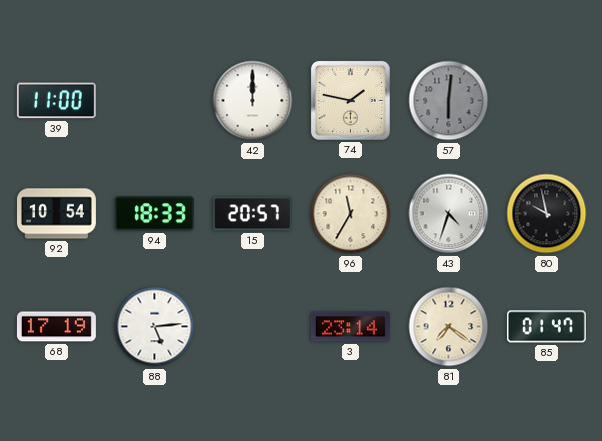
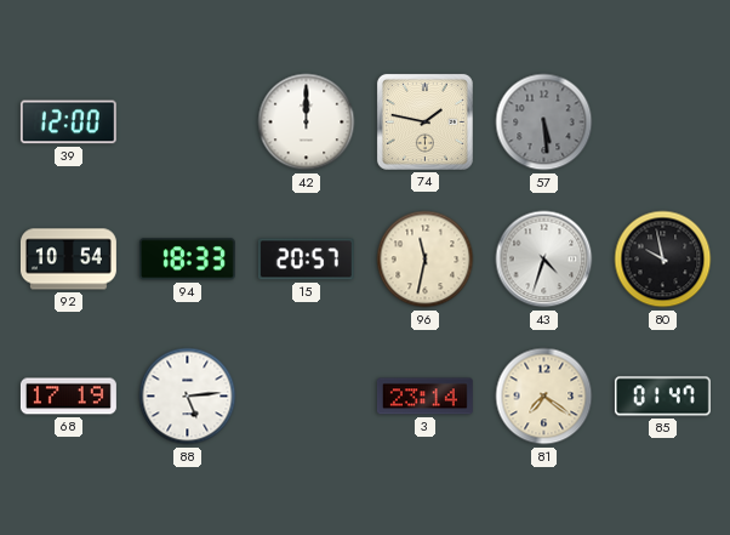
39: 11:00 -> 12:00
57: 6:01 -> 5:29
96: 11:35 -> 11:32
